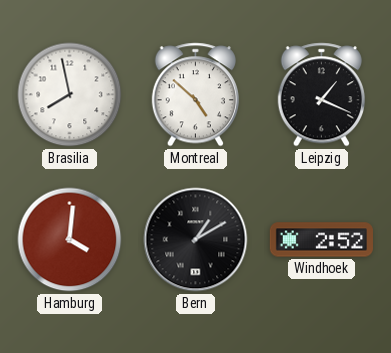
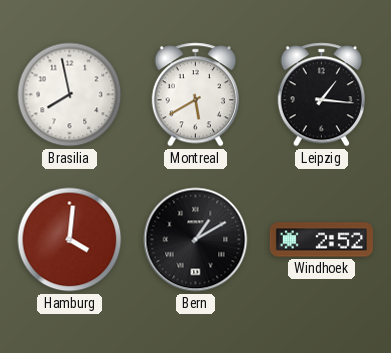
Montreal: 4:52 -> 5:40
Leipzig: 1:19 -> 1:16
